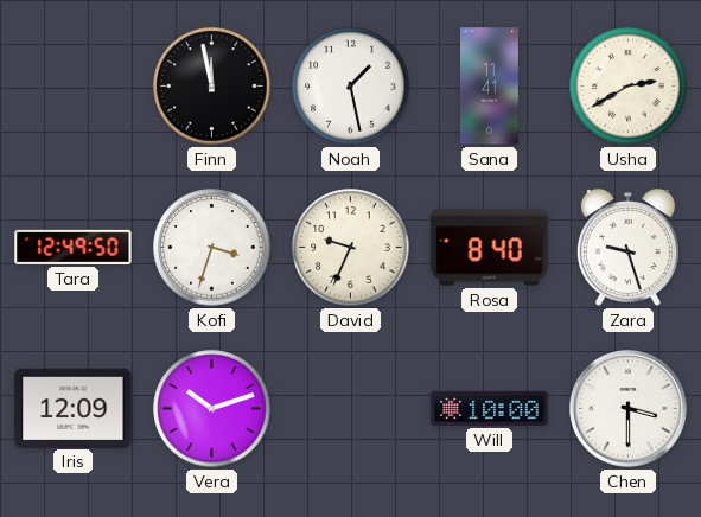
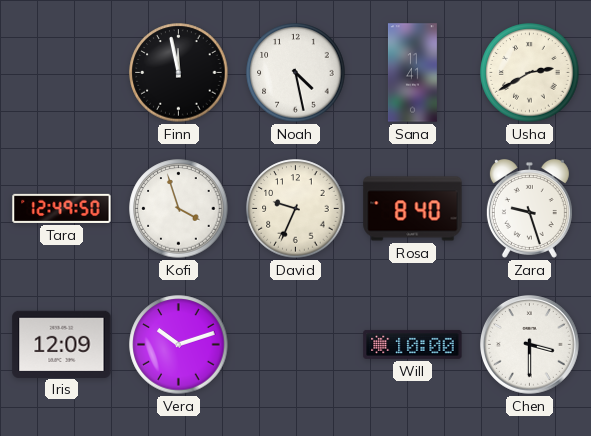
Noah: 1:28 -> 4:28
Kofi: 3:33 -> 3:57
